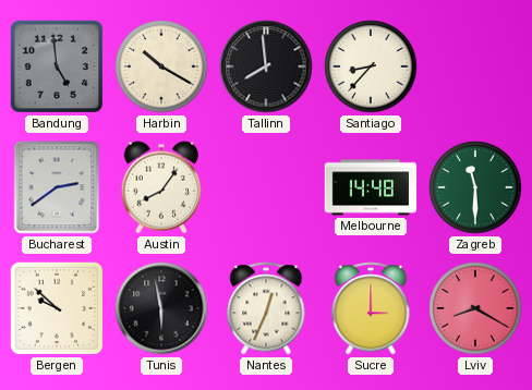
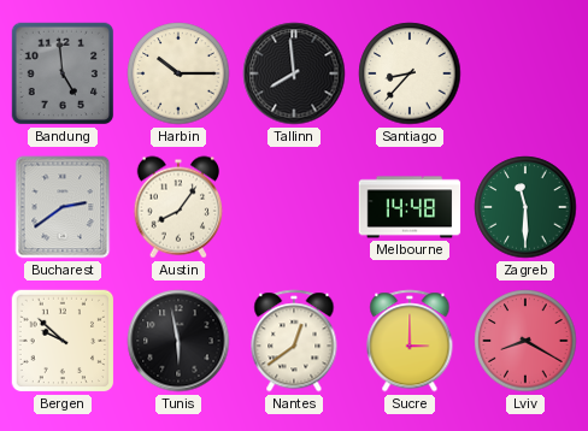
Harbin: 10:20 -> 10:15
Nantes: 12:34 -> 12:39
